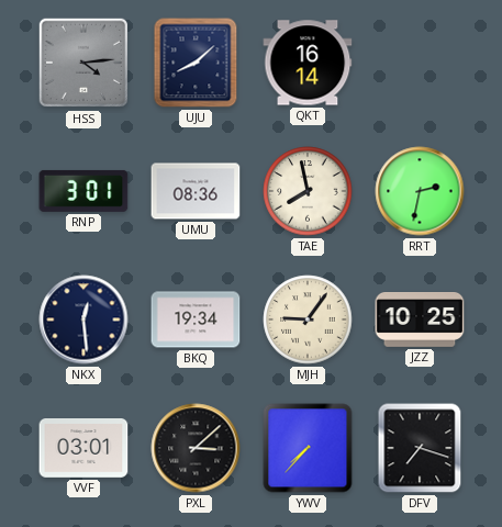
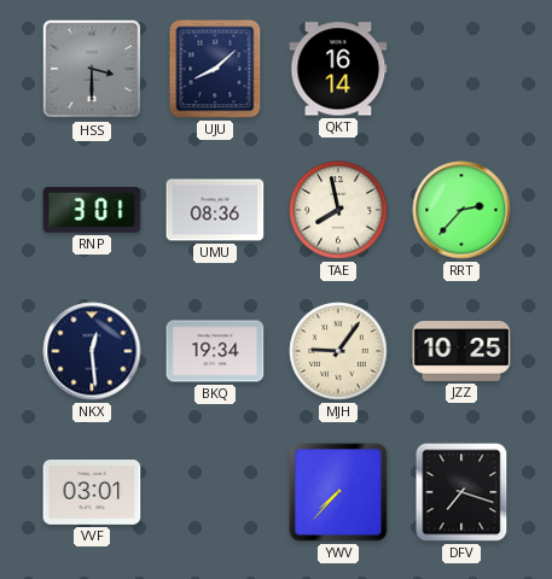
HSS: 4:14 -> 3:30
RRT: 2:32 -> 2:37
PXL: 3:08 -> none
